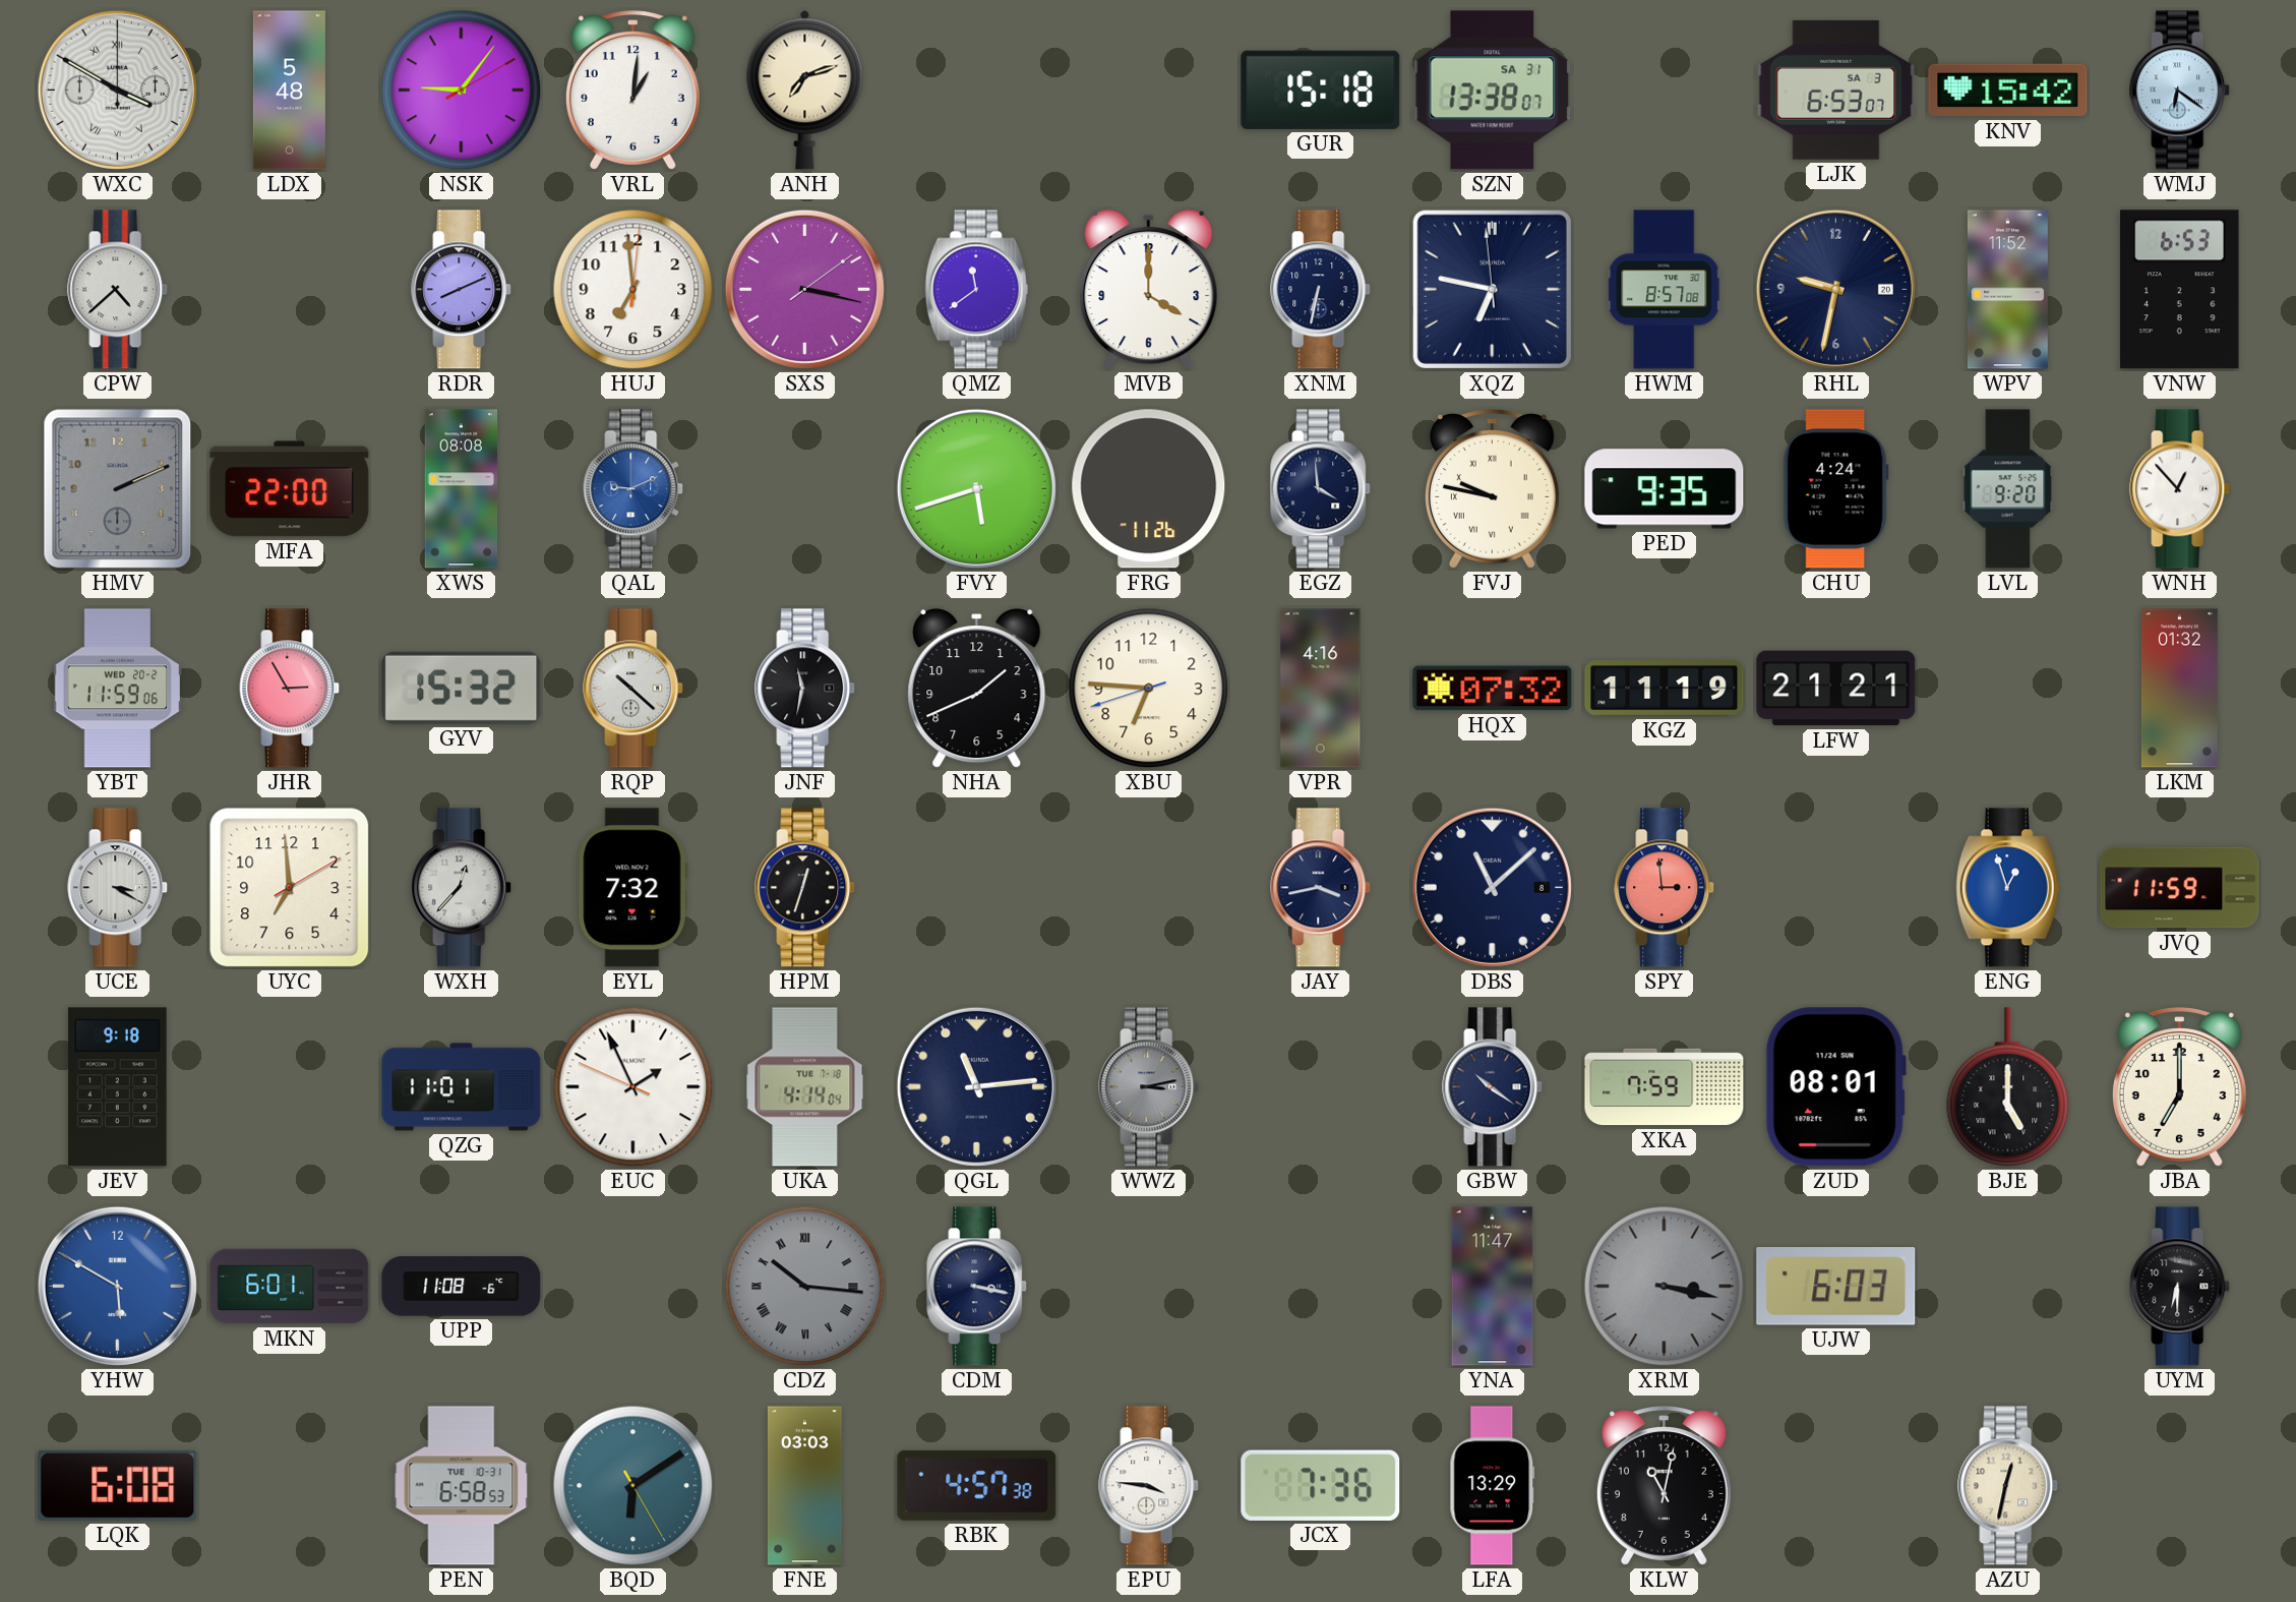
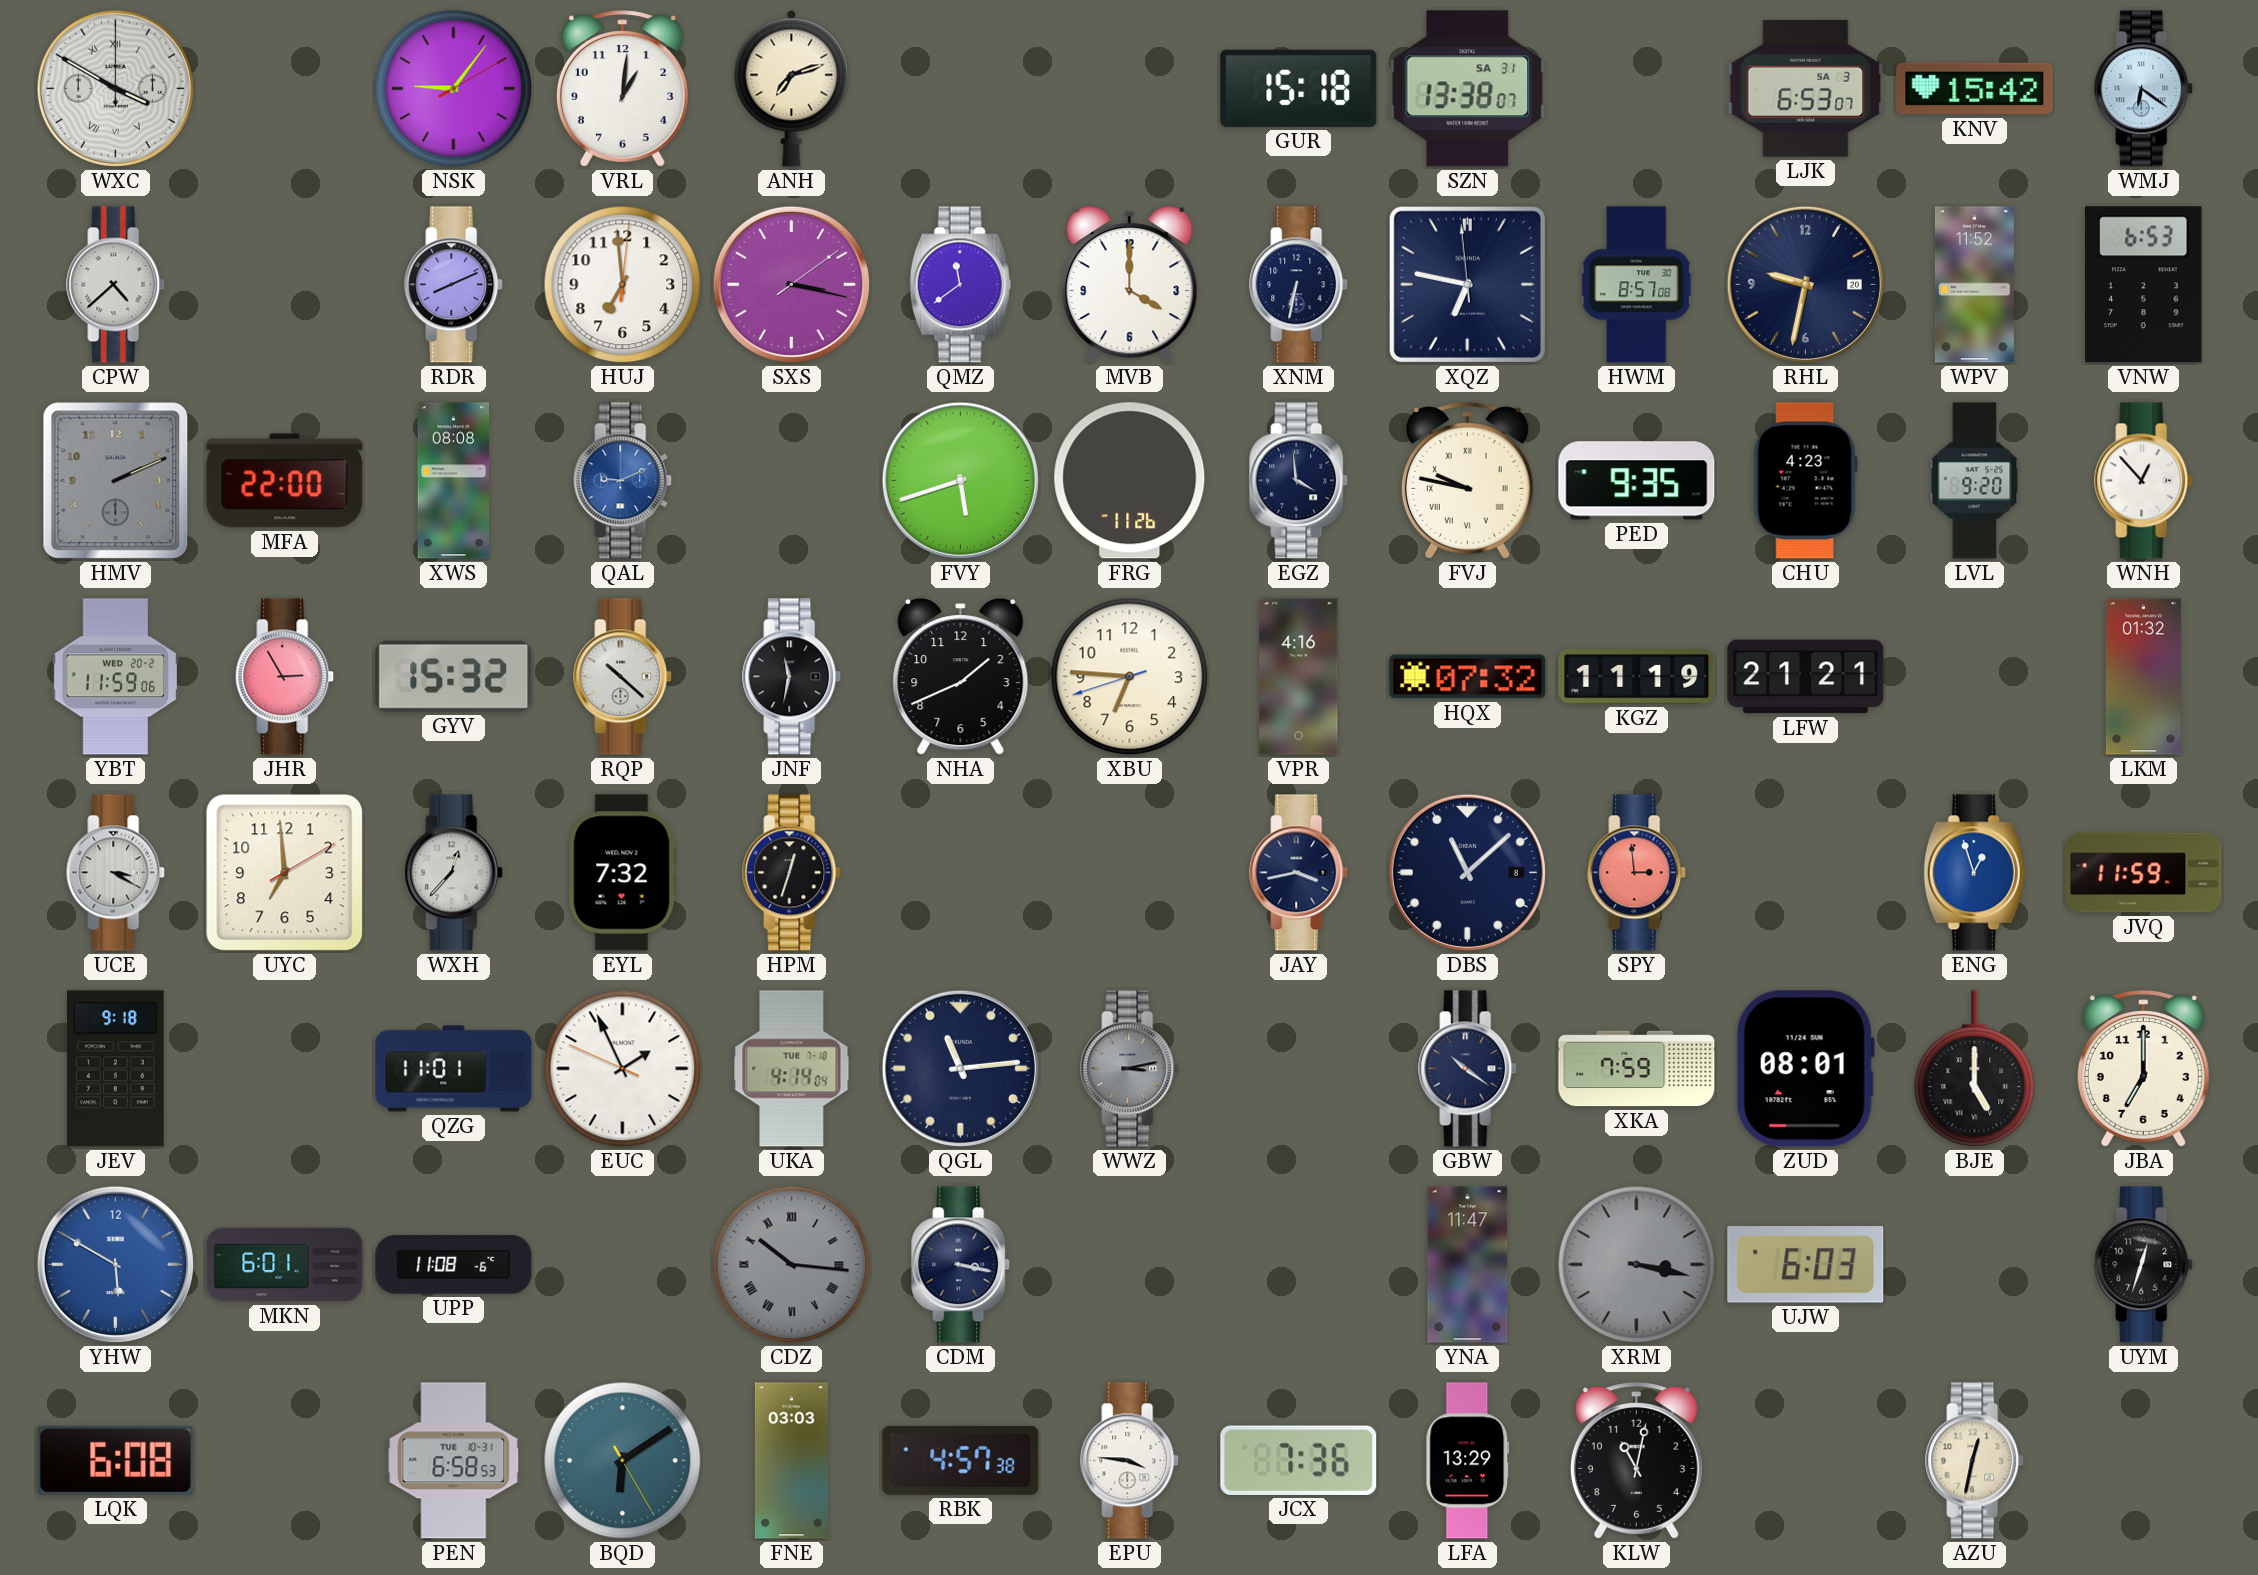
LDX: 5:48 -> none
CHU: 4:24 -> 4:23
UYM: 6:30 -> 12:33
